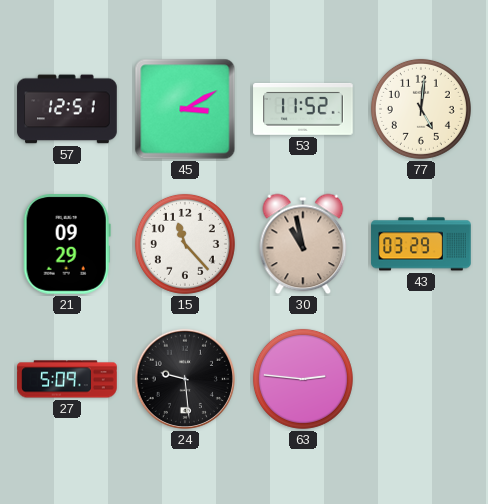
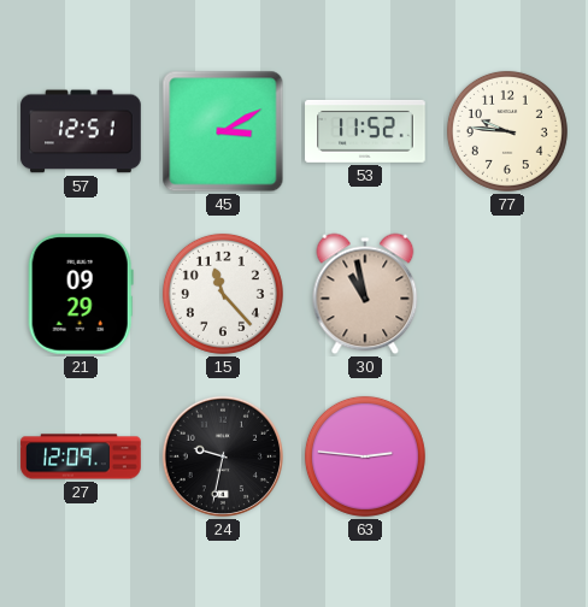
77: 5:01 -> 9:46
43: 03:29 -> none
27: 5:09 -> 12:09
24: 9:29 -> 9:32
